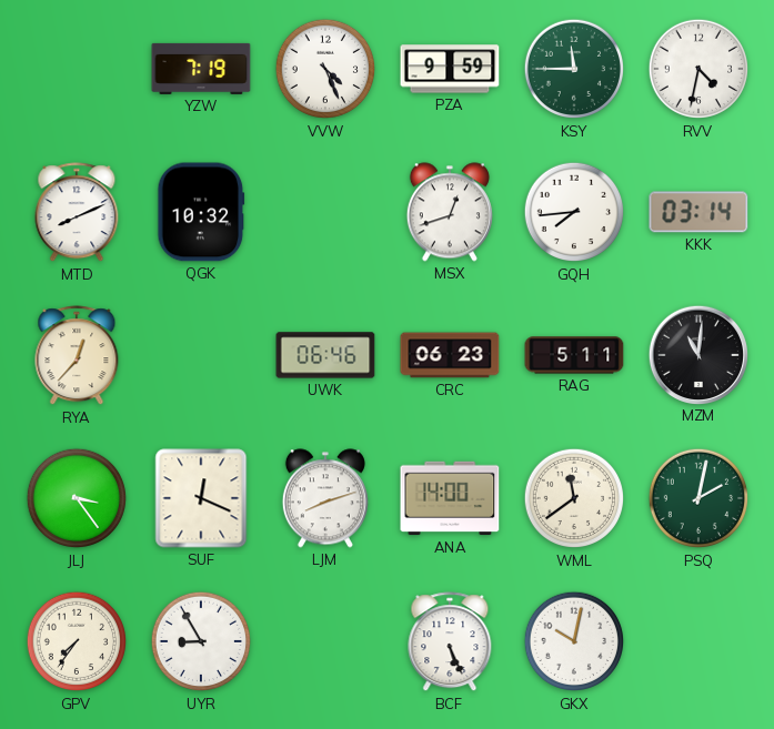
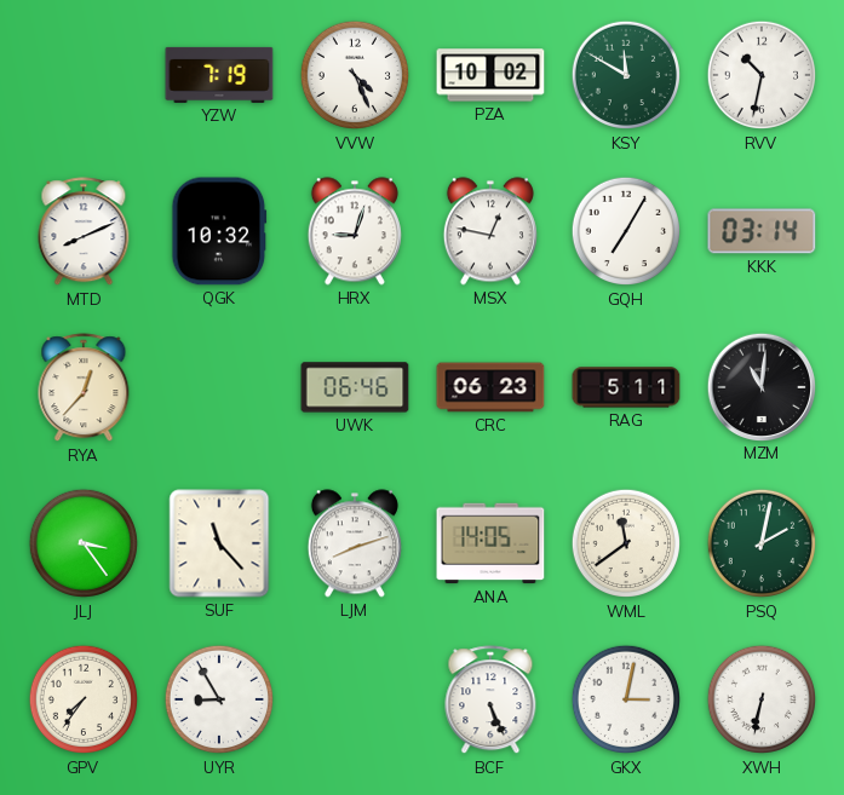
PZA: 9:59 -> 10:02
KSY: 11:45 -> 11:50
RVV: 4:32 -> 10:32
HRX: none -> 9:03
MSX: 12:42 -> 12:47
GQH: 7:44 -> 7:05
SUF: 12:19 -> 11:23
ANA: 14:00 -> 14:05
GKX: 10:02 -> 3:02
XWH: none -> 6:32
